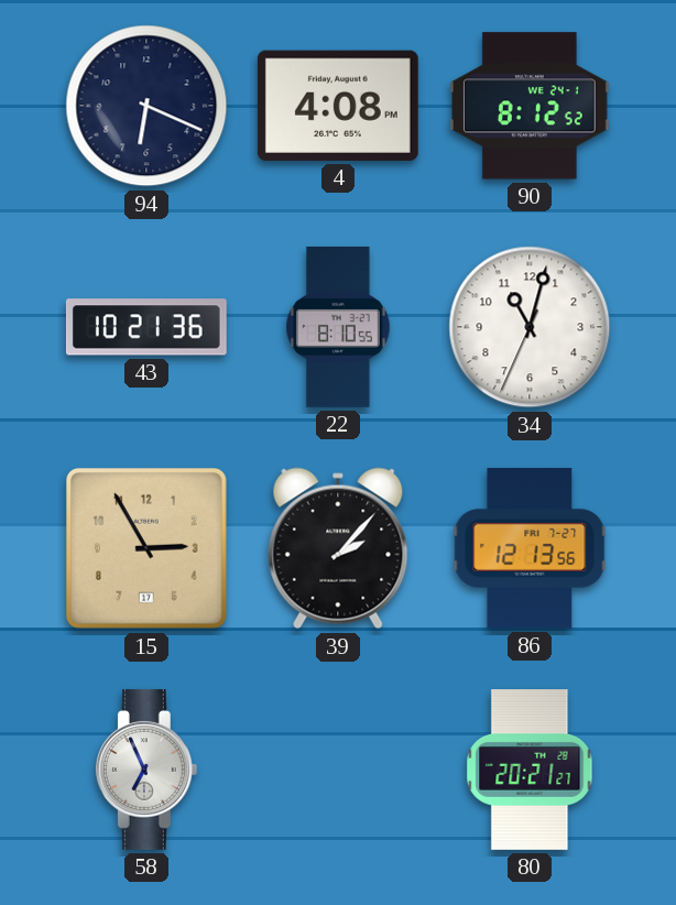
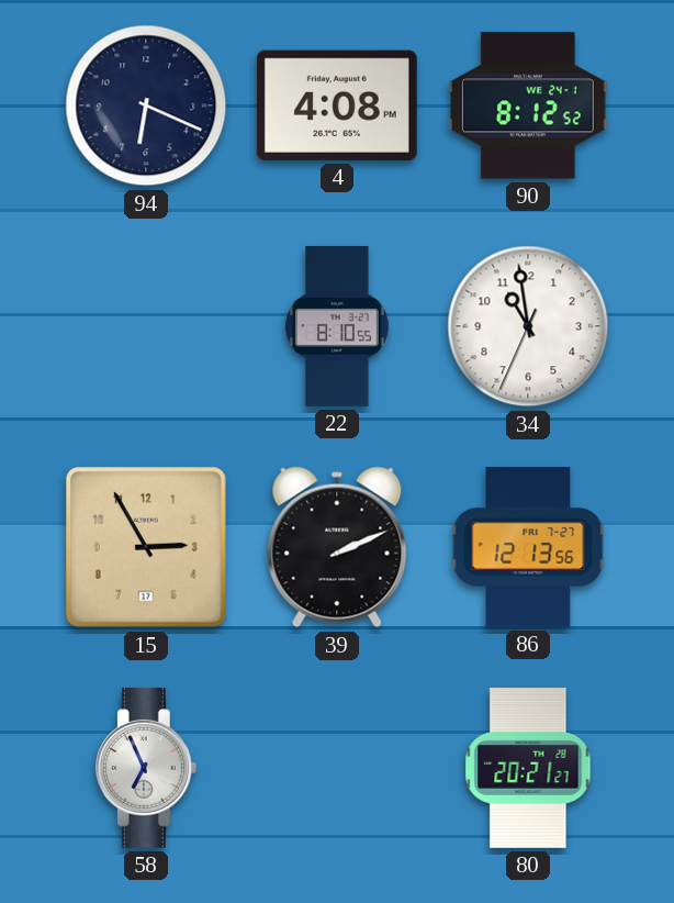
43: 10:21 -> none
34: 11:02 -> 10:58
39: 2:07 -> 2:11
